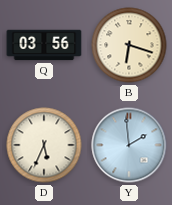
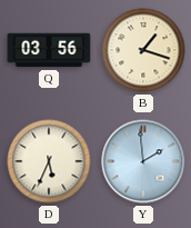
B: 6:18 -> 1:18
